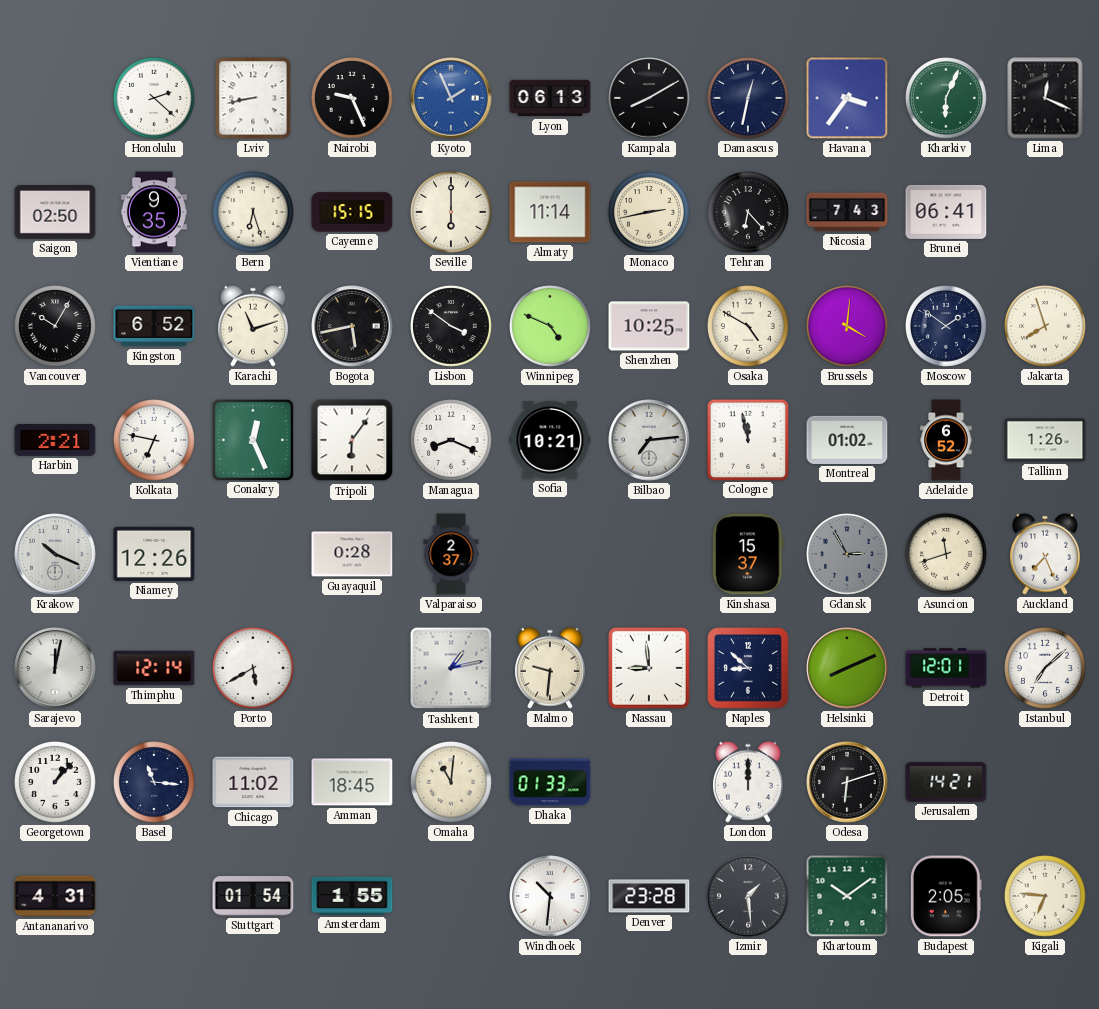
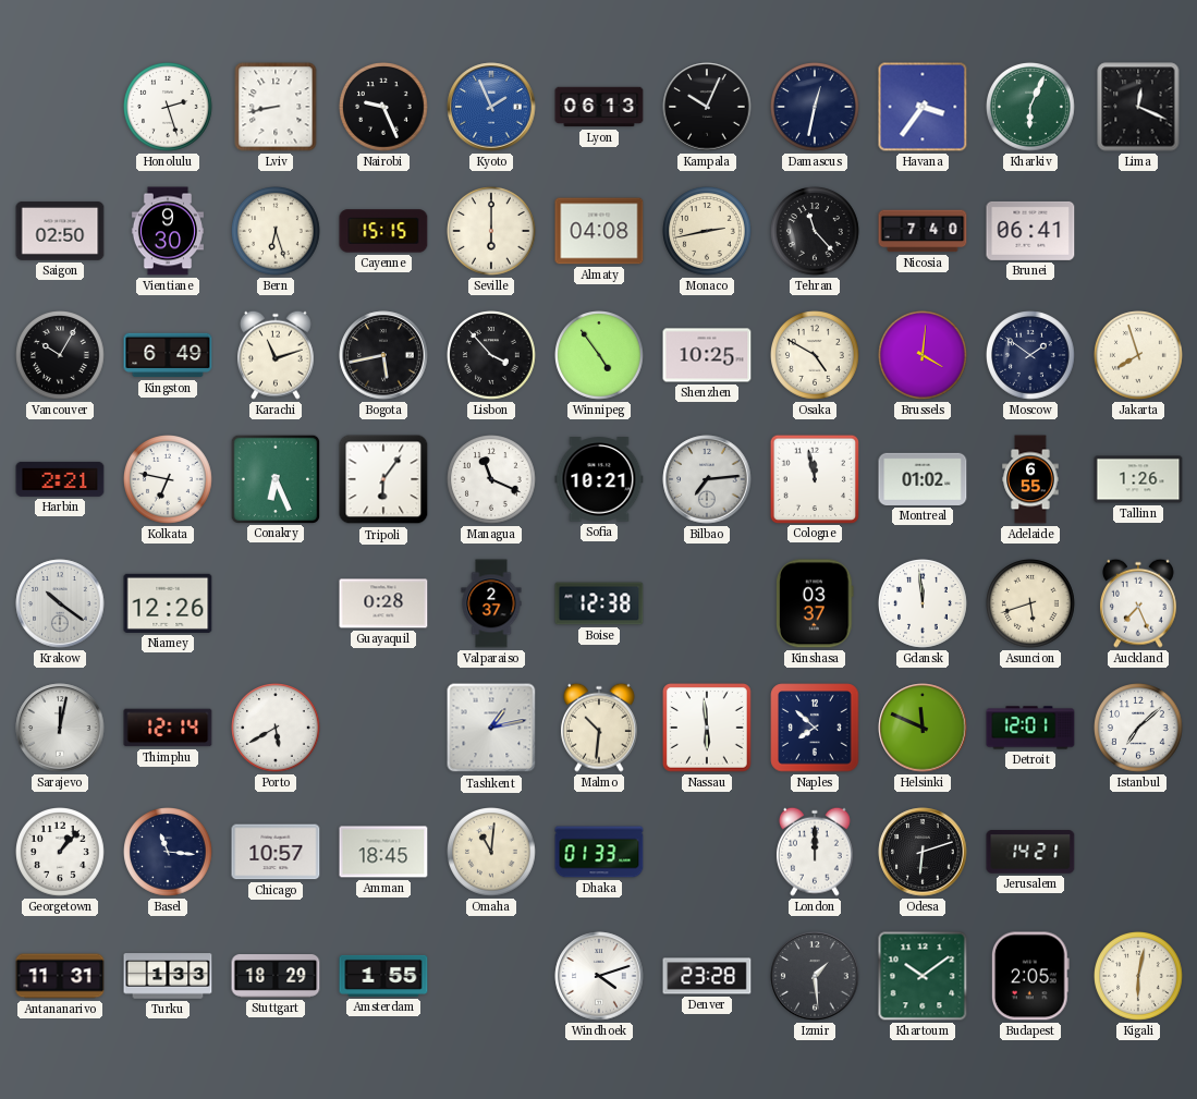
Honolulu: 2:22 -> 2:27
Kampala: 8:10 -> 10:04
Vientiane: 9:35 -> 9:30
Almaty: 11:14 -> 04:08
Tehran: 6:23 -> 11:23
Nicosia: 7:43 -> 7:40
Kingston: 6:52 -> 6:49
Lisbon: 3:51 -> 3:53
Winnipeg: 4:49 -> 4:54
Conakry: 12:26 -> 6:26
Managua: 8:19 -> 11:19
Adelaide: 6:52 -> 6:55
Krakow: 10:19 -> 10:21
Boise: none -> 12:38
Kinshasa: 15:37 -> 03:37
Gdansk: 2:55 -> 11:59
Gdansk dial: grey -> white
Asuncion: 11:42 -> 5:42
Malmo: 9:31 -> 10:31
Nassau: 8:59 -> 5:59
Naples: 8:52 -> 7:52
Helsinki: 8:11 -> 11:49
Chicago: 11:02 -> 10:57
Antananarivo: 4:31 -> 11:31
Turku: none -> 1:33
Stuttgart: 01:54 -> 18:29
Windhoek: 10:31 -> 4:12
Kigali: 6:46 -> 6:02
